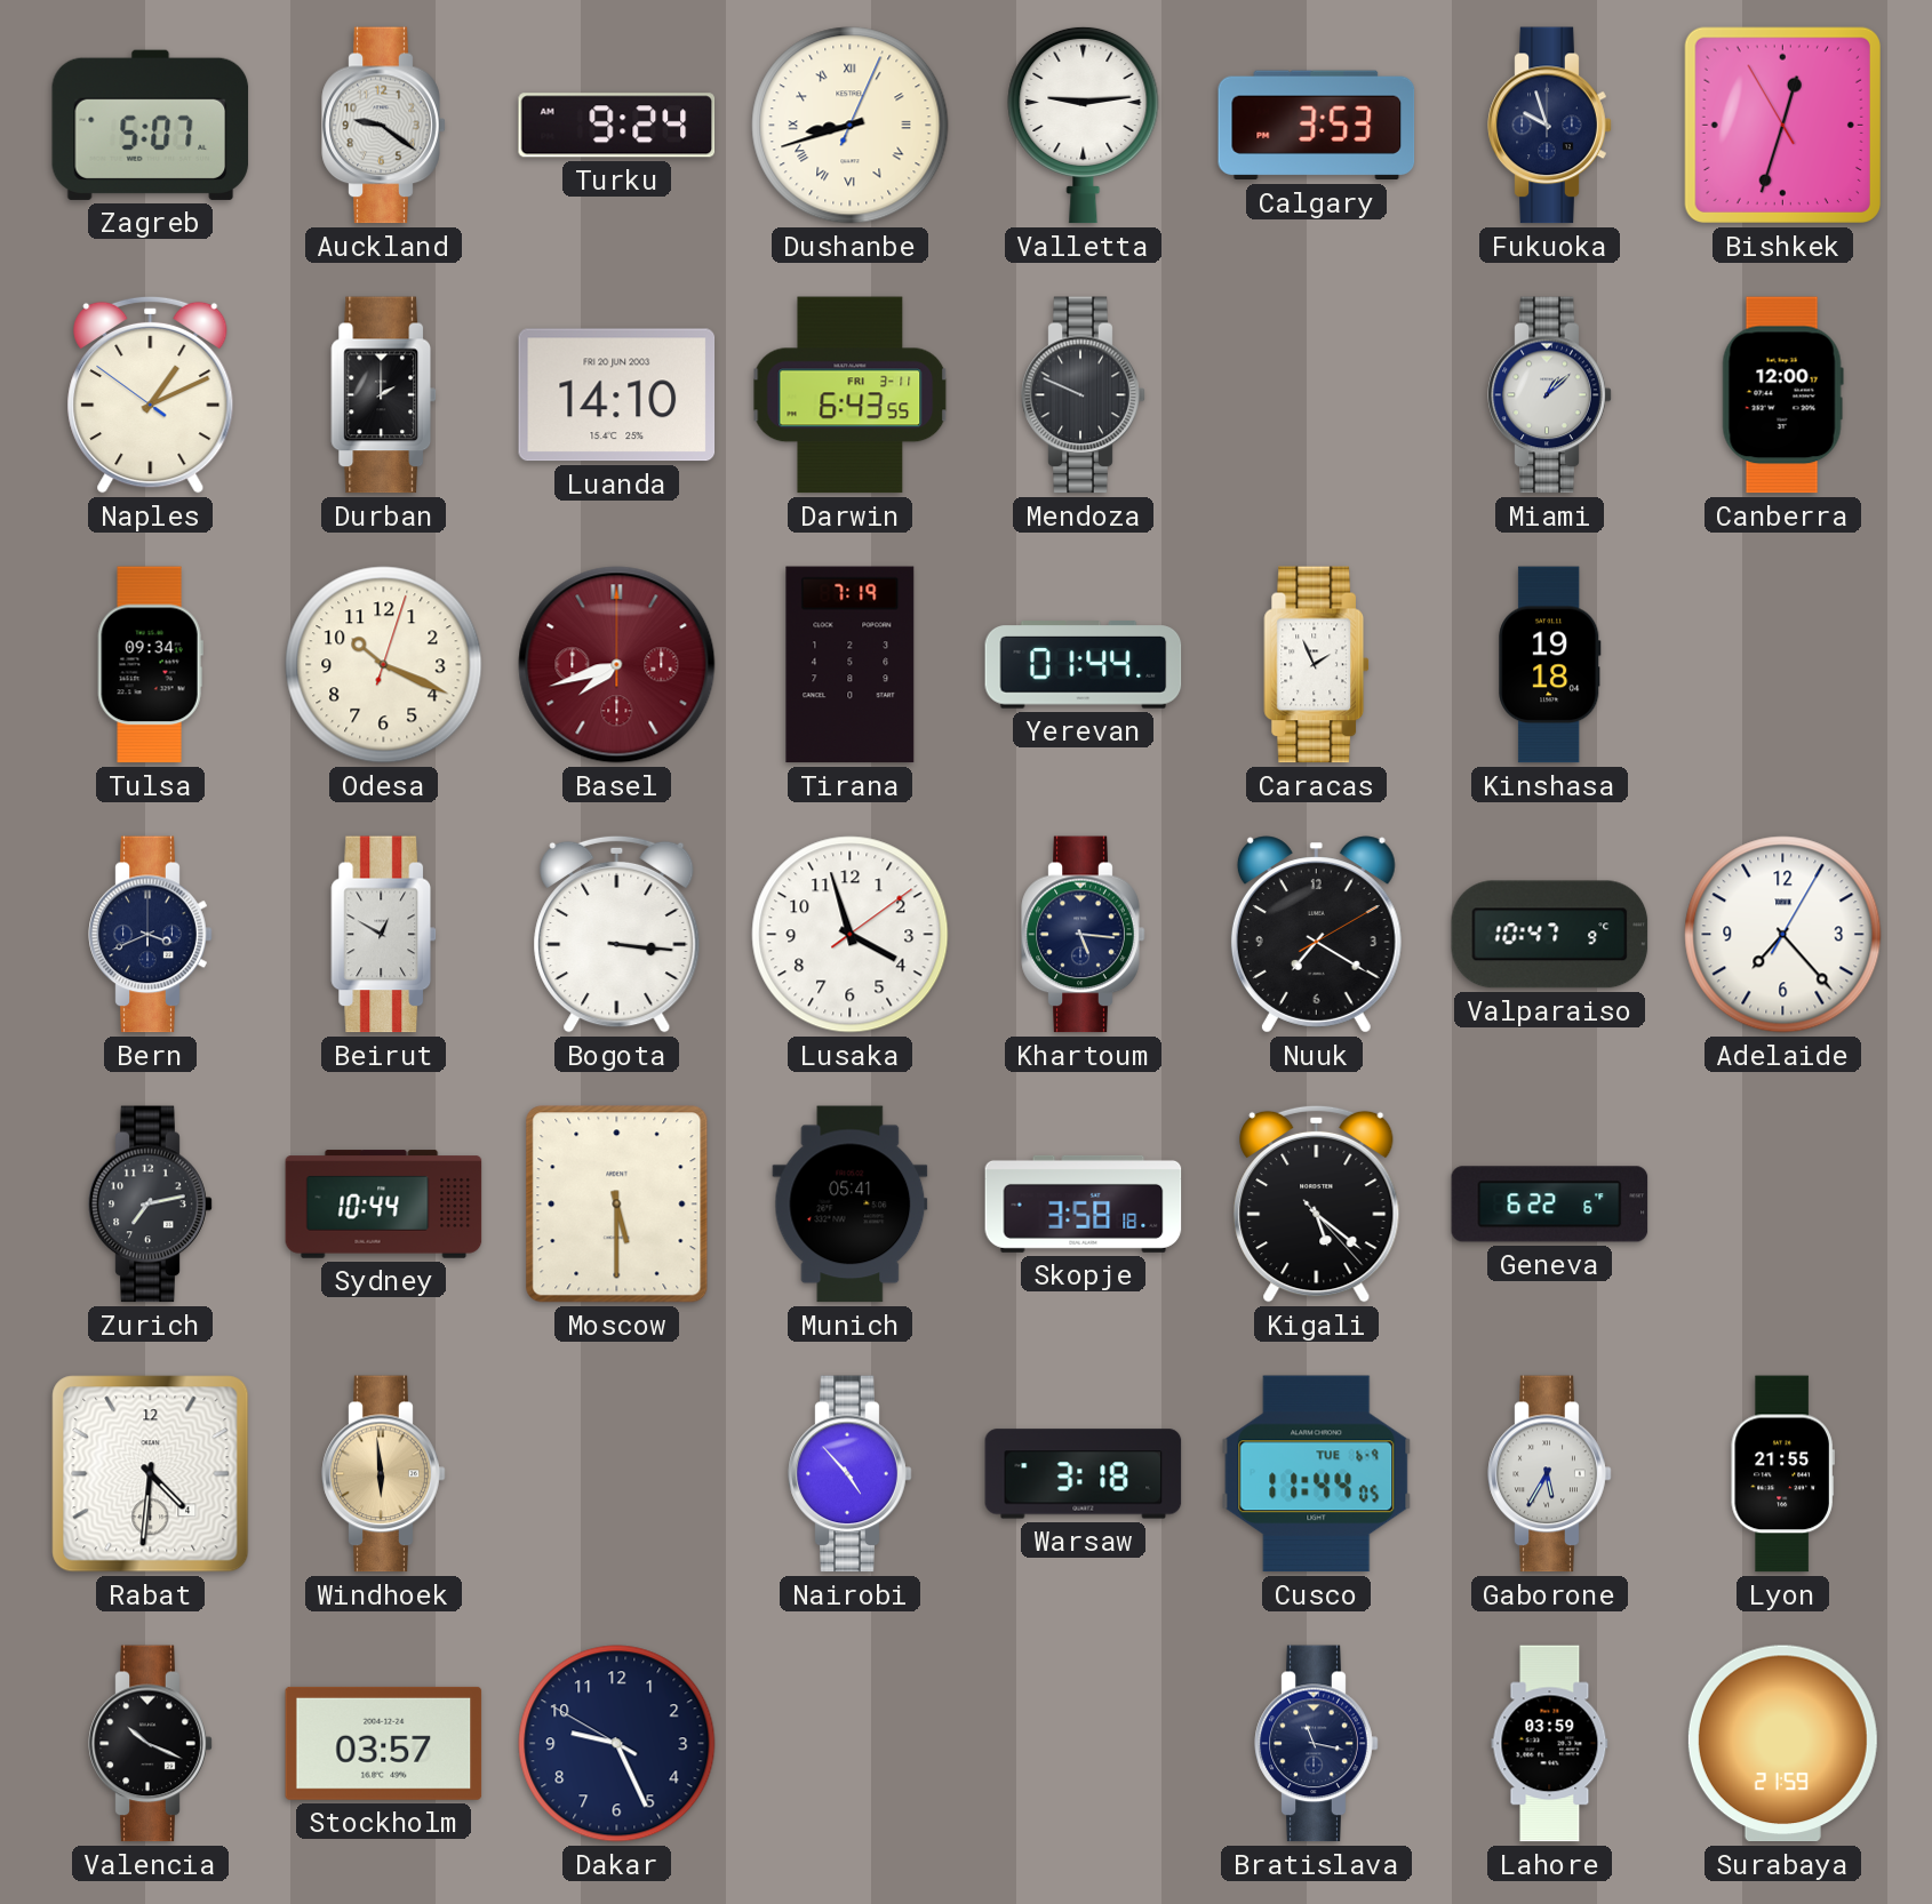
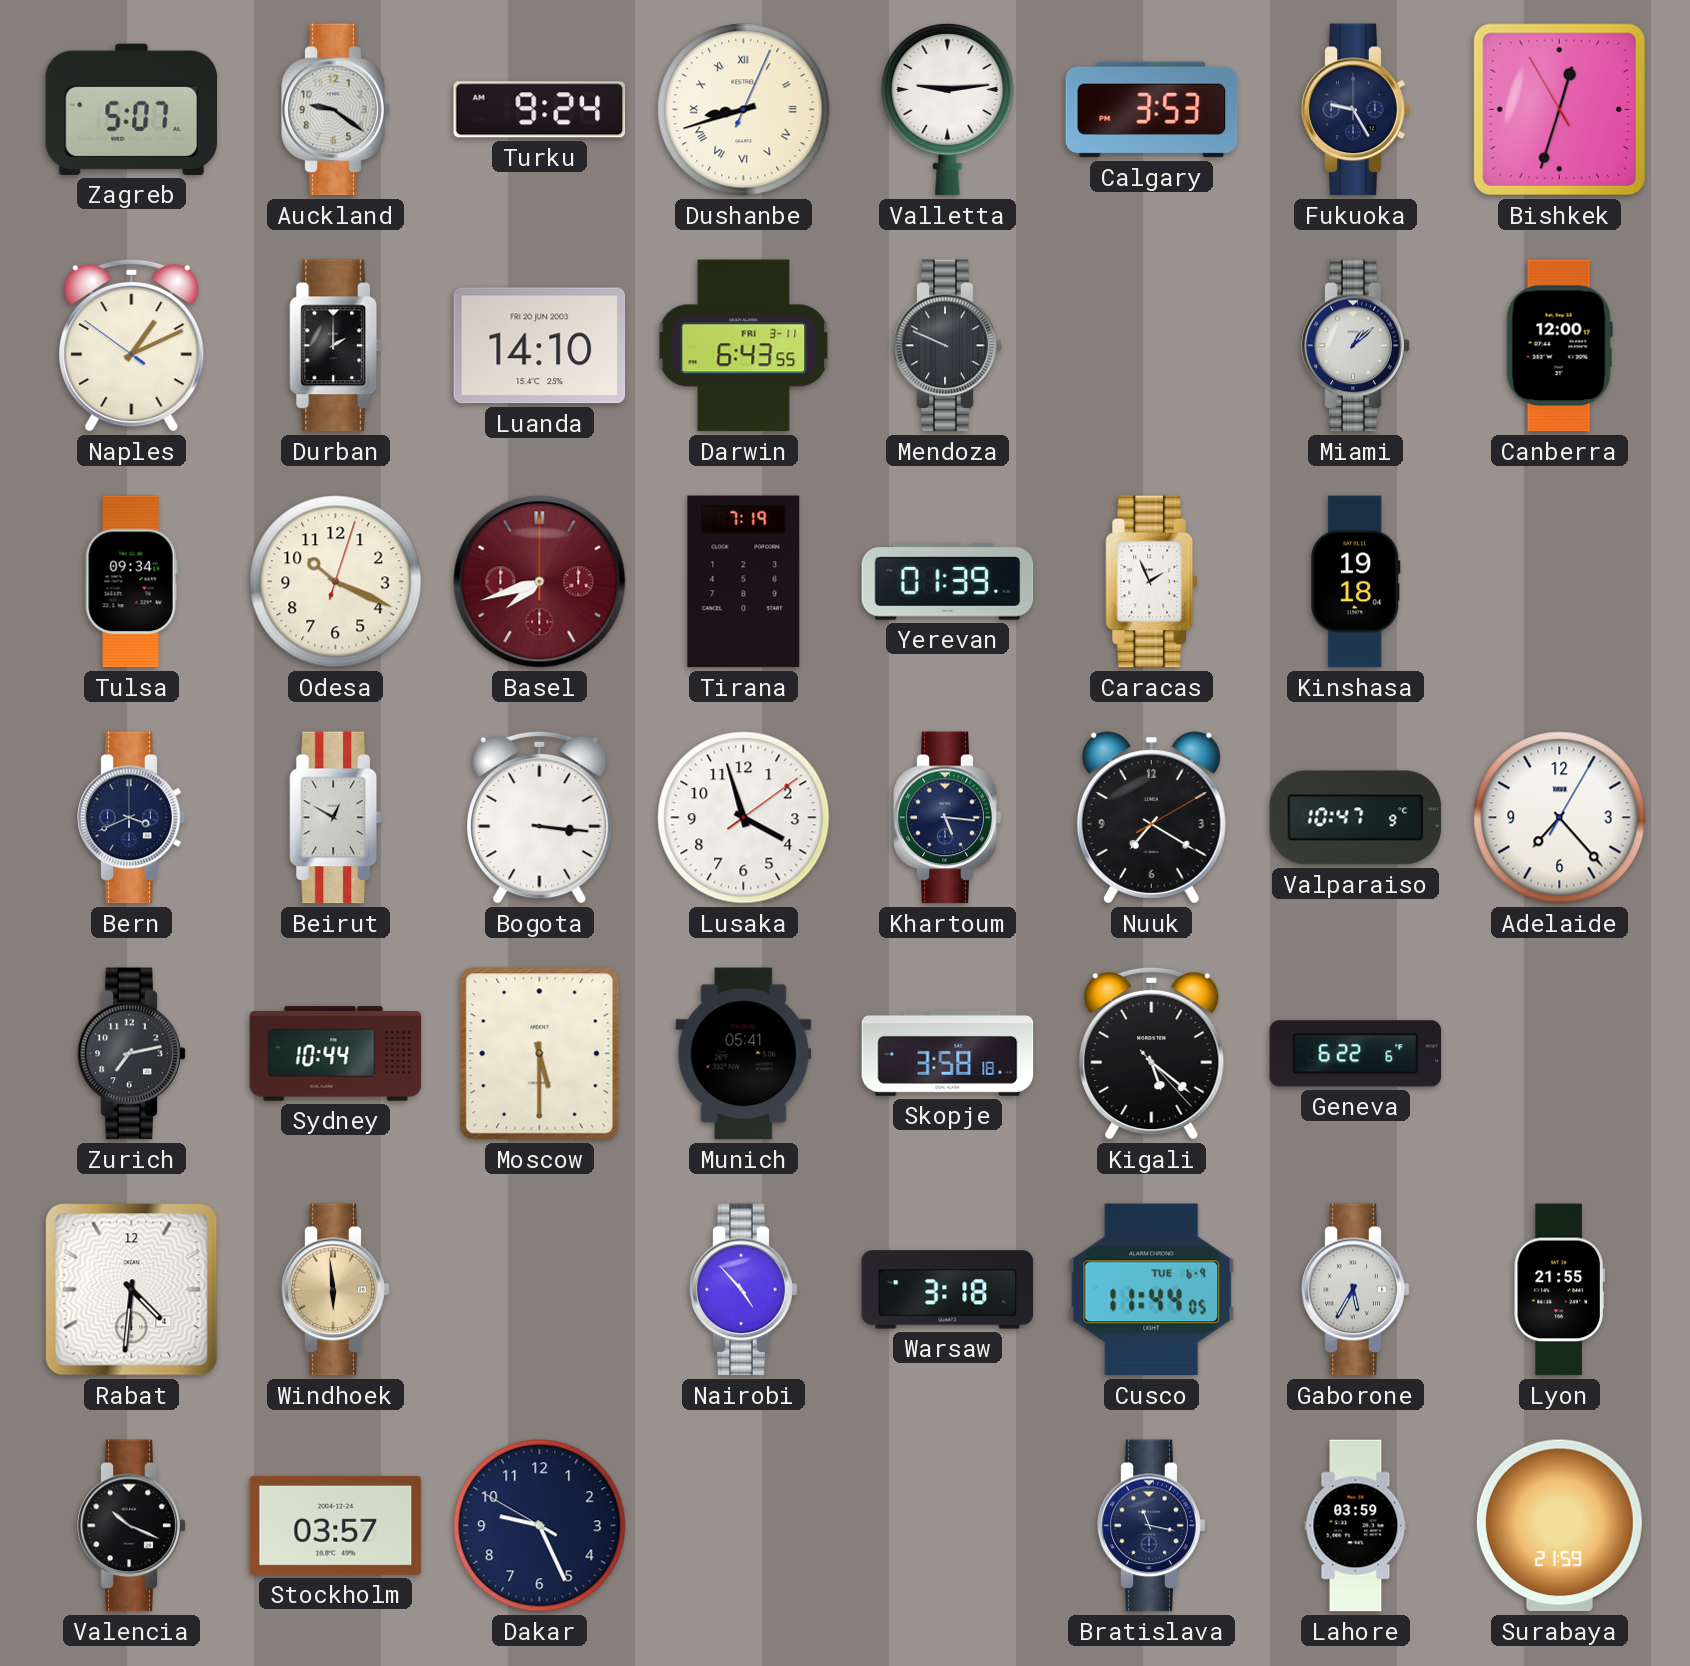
Fukuoka: 9:57 -> 9:25
Yerevan: 01:44 -> 01:39
